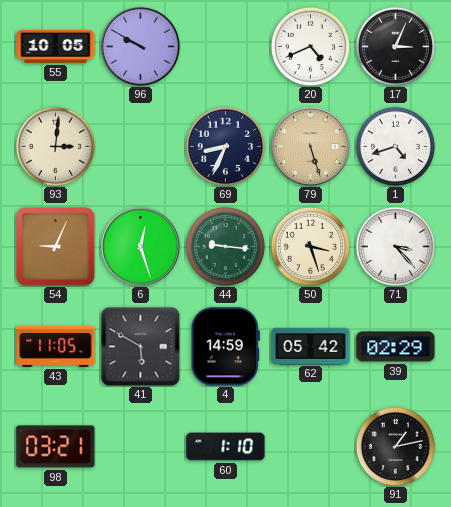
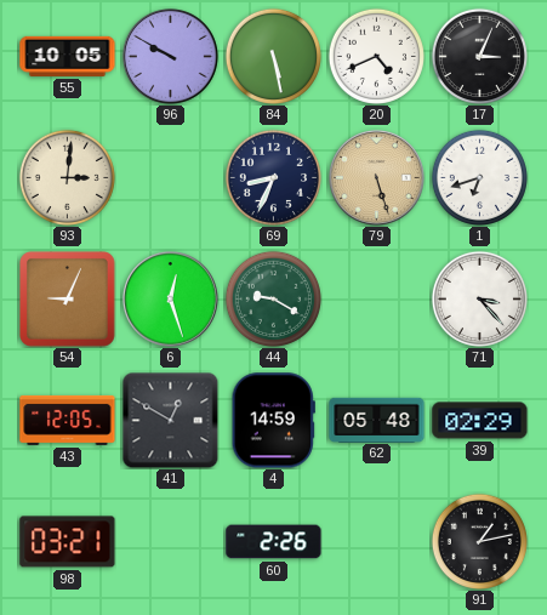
84: none -> 5:28
1: 4:42 -> 6:42
44: 9:16 -> 9:20
50: 3:27 -> none
43: 11:05 -> 12:05
41: 5:50 -> 12:50
62: 05:42 -> 05:48
60: 1:10 -> 2:26
